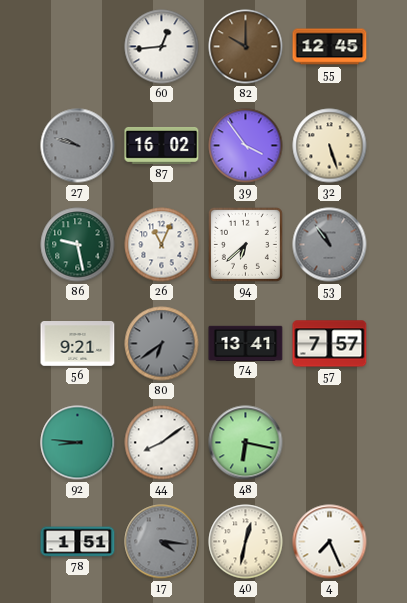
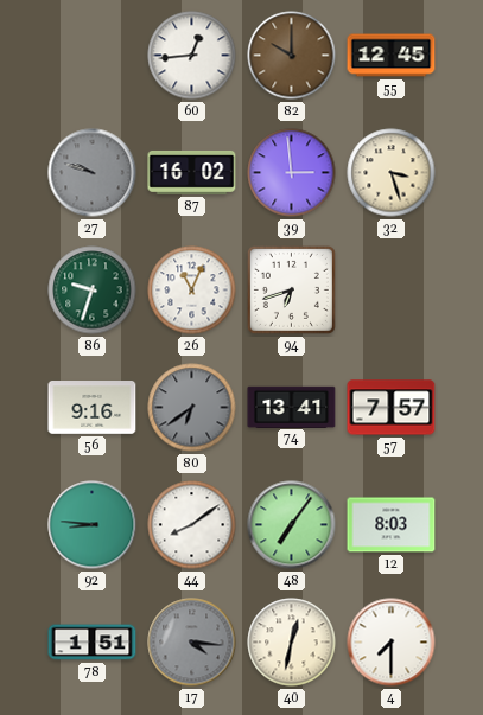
39: 3:54 -> 2:59
32: 5:27 -> 3:27
86: 9:28 -> 9:33
94: 6:38 -> 6:42
53: 10:54 -> none
56: 9:21 -> 9:16
48: 6:17 -> 7:06
12: none -> 8:03
4: 7:26 -> 7:30
